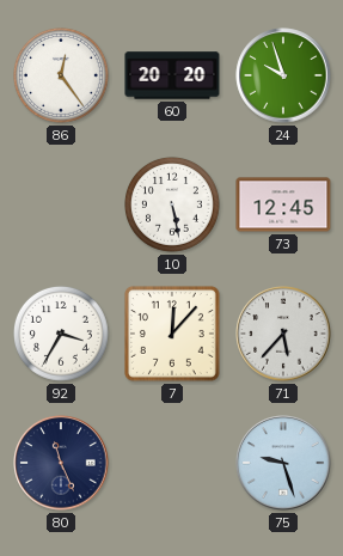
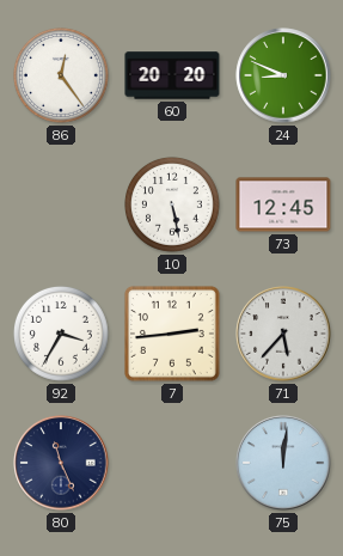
24: 9:57 -> 8:49
7: 12:07 -> 2:44
75: 9:27 -> 12:01
